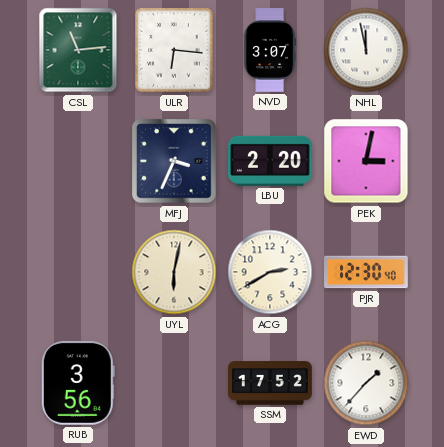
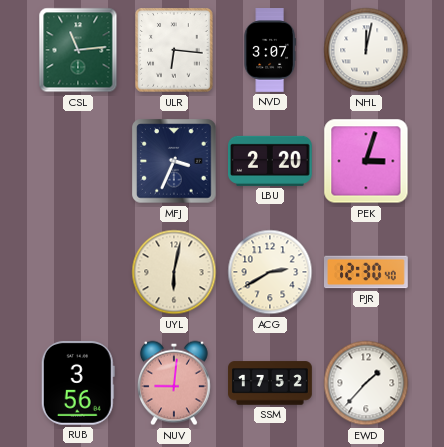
NHL: 11:58 -> 12:02
PEK: 3:02 -> 3:03
NUV: none -> 9:01
